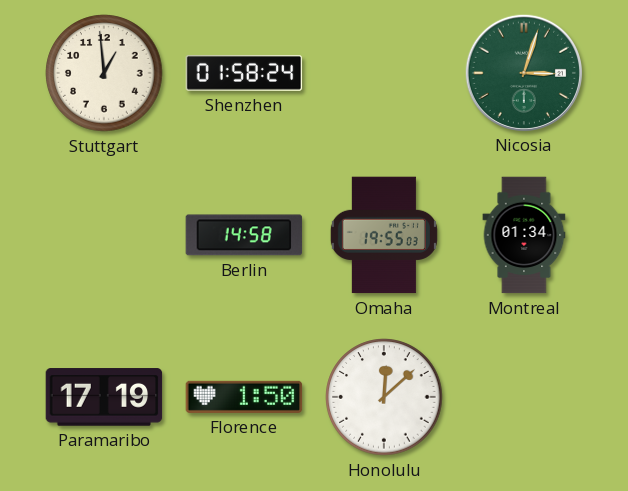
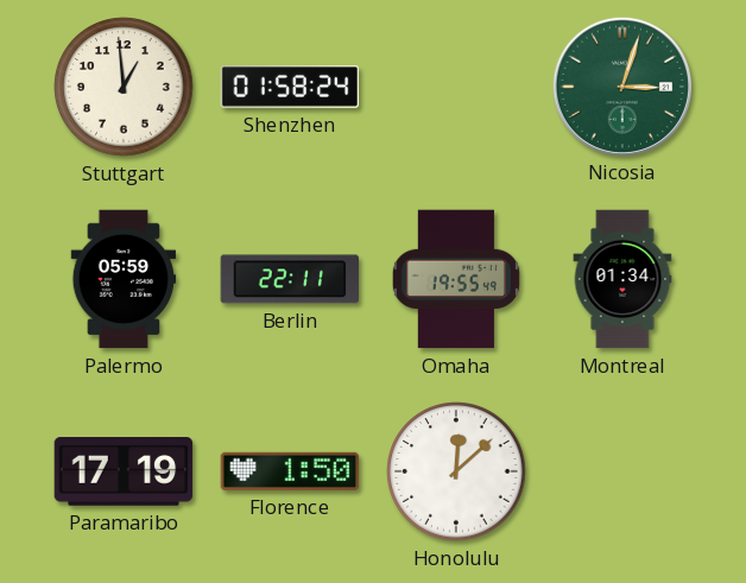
Palermo: none -> 05:59
Berlin: 14:58 -> 22:11
Omaha: 19:55:03 -> 19:55:49
